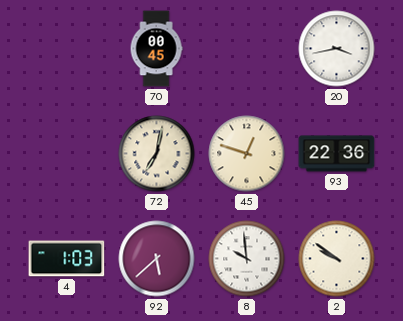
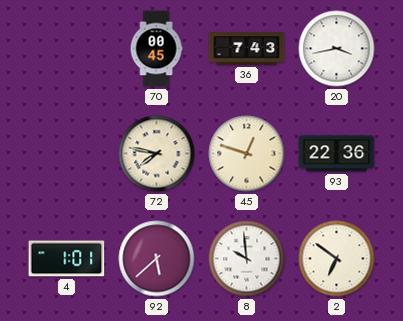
36: none -> 7:43
72: 7:02 -> 7:47
4: 1:03 -> 1:01
2: 9:51 -> 6:51
